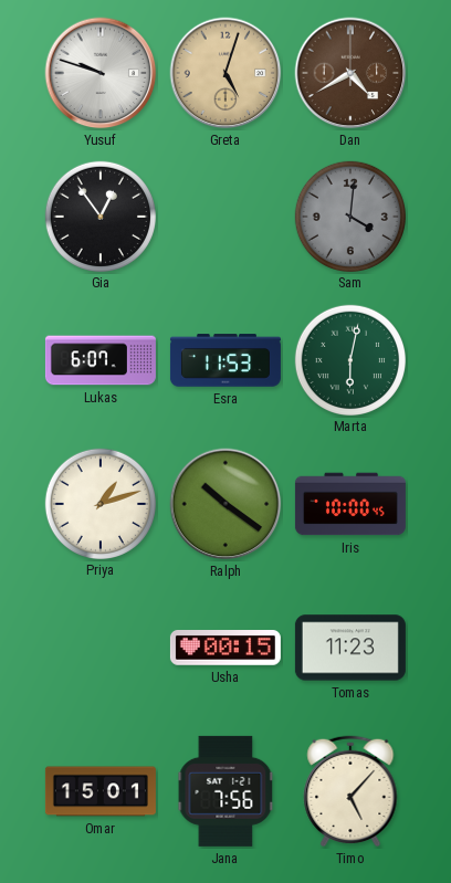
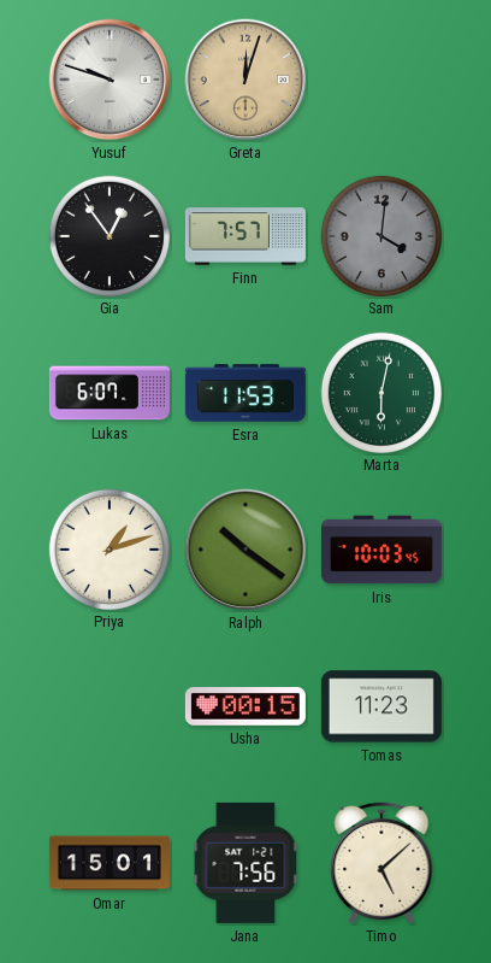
Greta: 5:03 -> 12:03
Dan: 4:40 -> none
Finn: none -> 7:57
Iris: 10:00 -> 10:03
Timo: 5:07 -> 5:08
